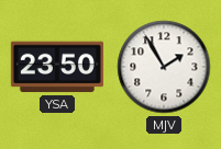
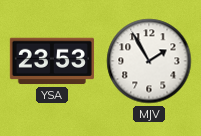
YSA: 23:50 -> 23:53
